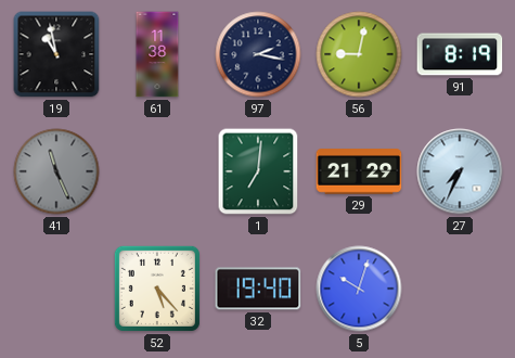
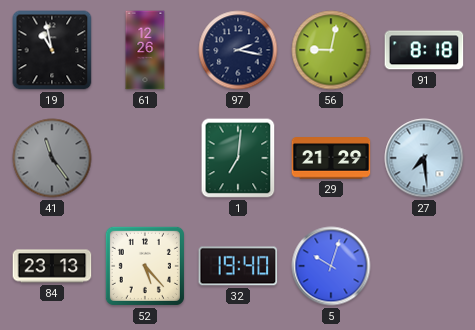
61: 11:38 -> 12:26
91: 8:19 -> 8:18
41: 11:26 -> 11:24
27: 7:34 -> 7:29
84: none -> 23:13
